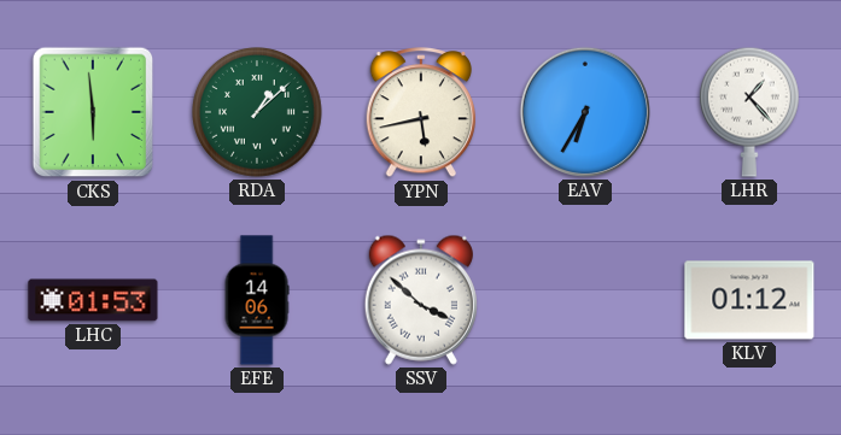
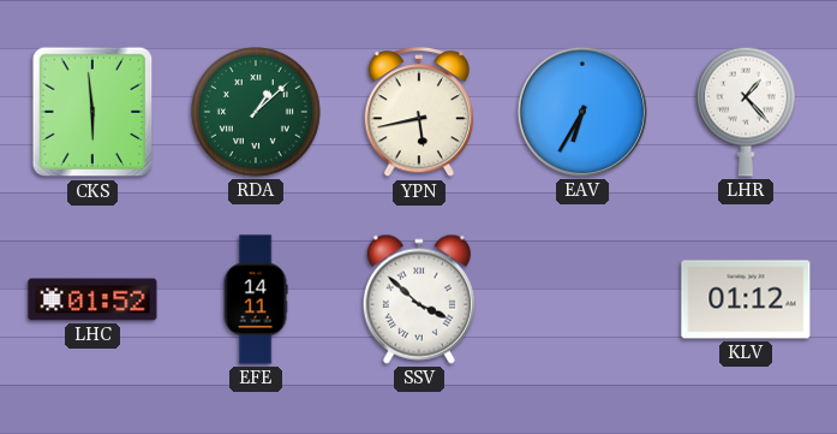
LHC: 01:53 -> 01:52
EFE: 14:06 -> 14:11
